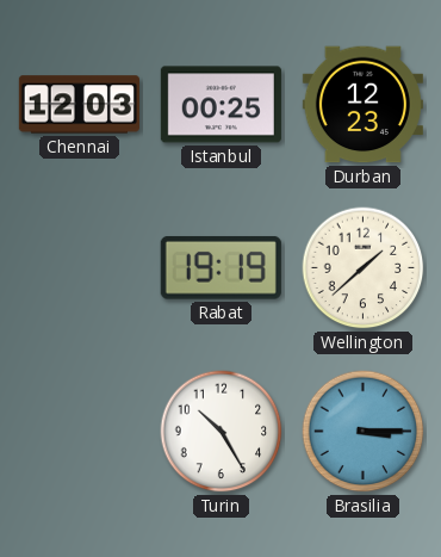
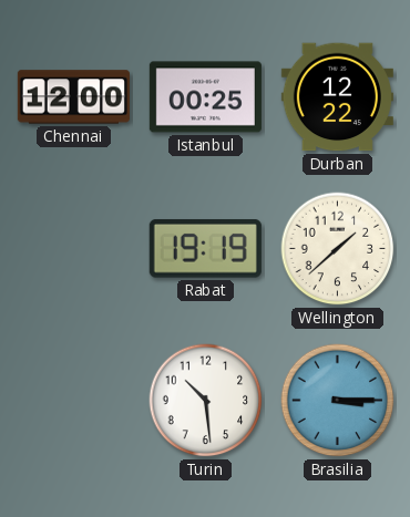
Chennai: 12:03 -> 12:00
Durban: 12:23 -> 12:22
Turin: 10:25 -> 10:29
